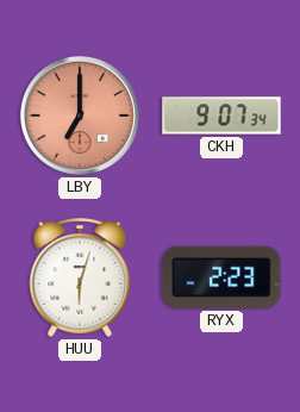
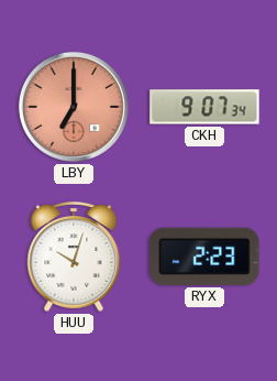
HUU: 6:03 -> 10:03
